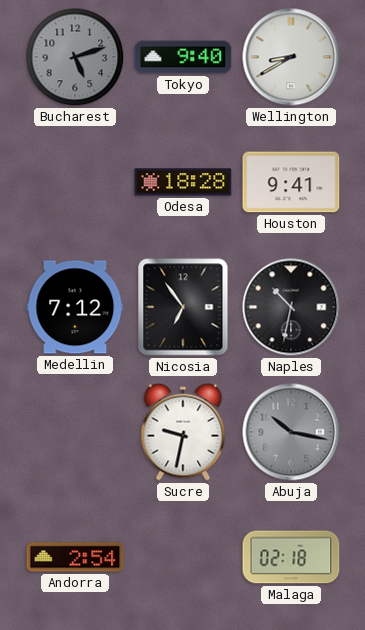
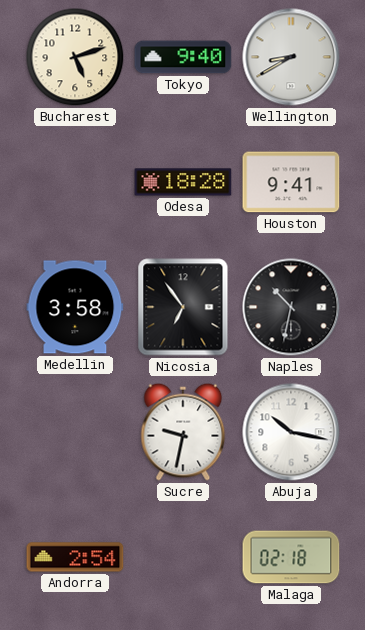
Bucharest dial: grey -> cream
Medellin: 7:12 -> 3:58
Abuja dial: grey -> white
